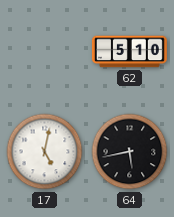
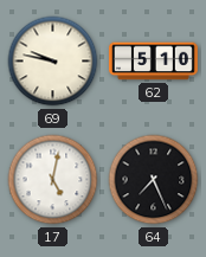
69: none -> 9:47
64: 5:43 -> 7:26
